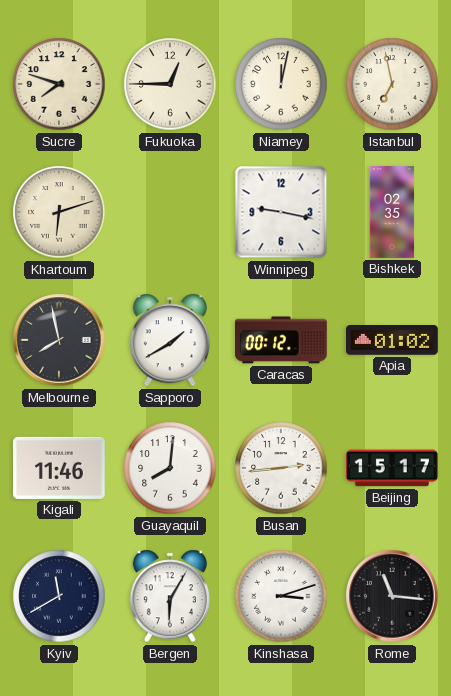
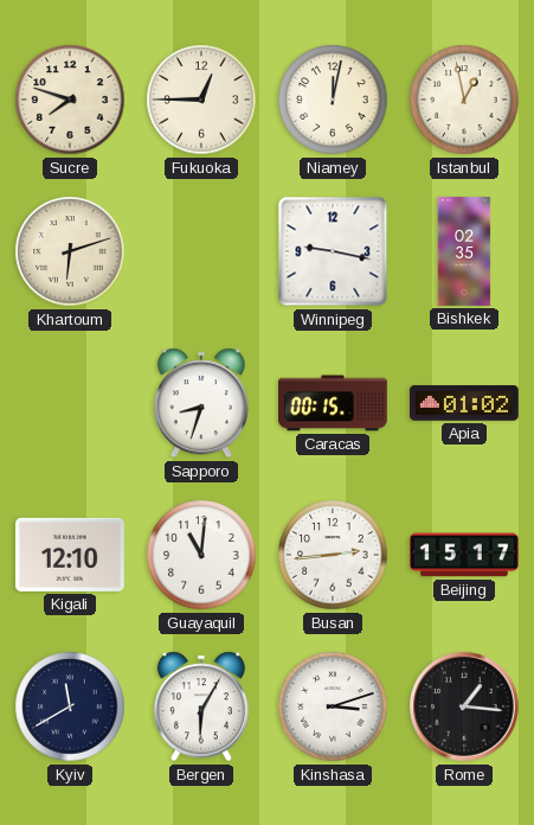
Istanbul: 6:58 -> 12:58
Melbourne: 7:58 -> none
Sapporo: 1:40 -> 8:33
Caracas: 00:12 -> 00:15
Kigali: 11:46 -> 12:10
Guayaquil: 8:01 -> 11:01
Rome: 11:16 -> 1:16
